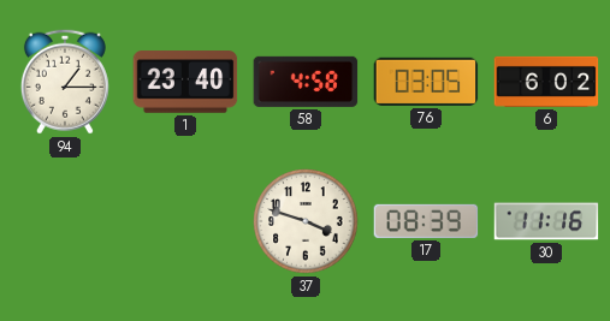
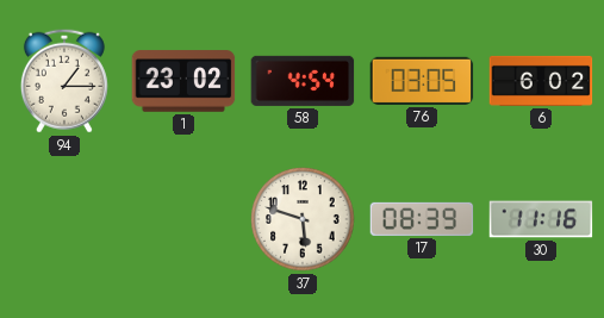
1: 23:40 -> 23:02
58: 4:58 -> 4:54
37: 3:48 -> 5:48
